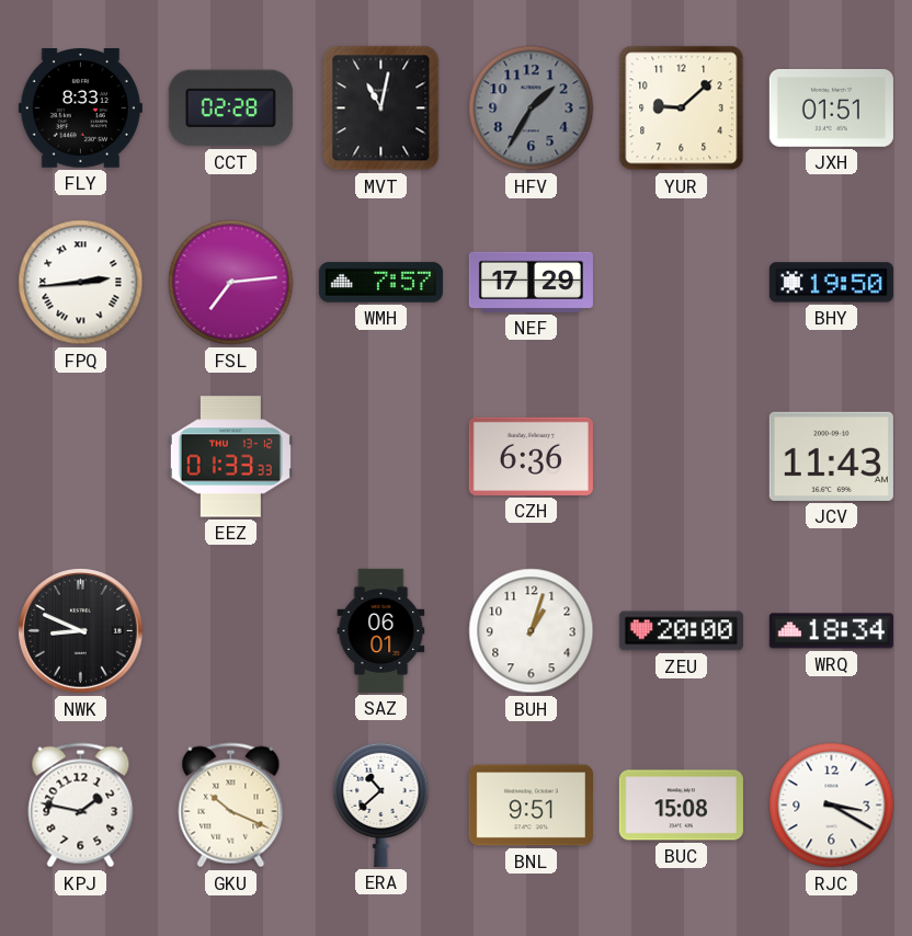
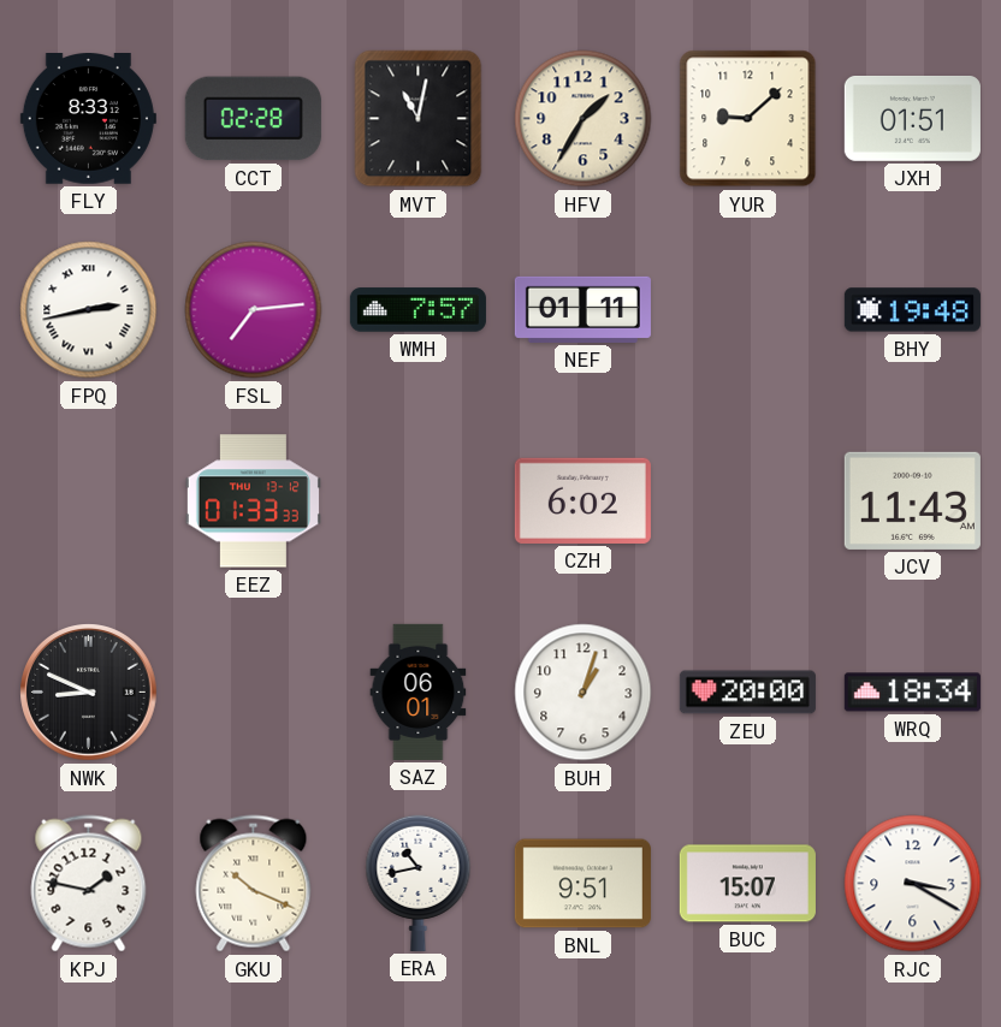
HFV dial: grey -> cream
FPQ: 2:44 -> 2:43
NEF: 17:29 -> 01:11
BHY: 19:50 -> 19:48
CZH: 6:36 -> 6:02
ERA: 10:38 -> 10:43
BUC: 15:08 -> 15:07
